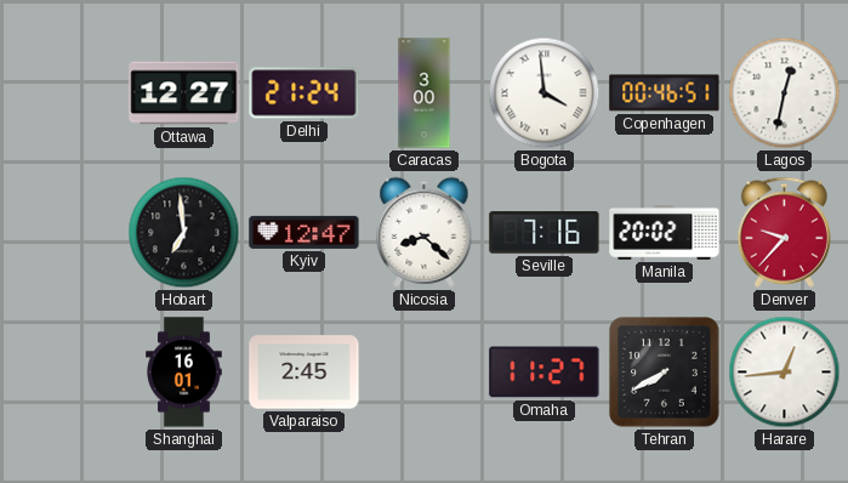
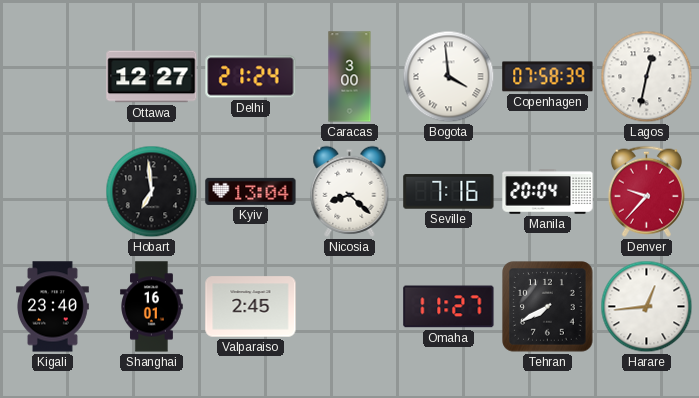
Copenhagen: 00:46 -> 07:58
Kyiv: 12:47 -> 13:04
Manila: 20:02 -> 20:04
Kigali: none -> 23:40
